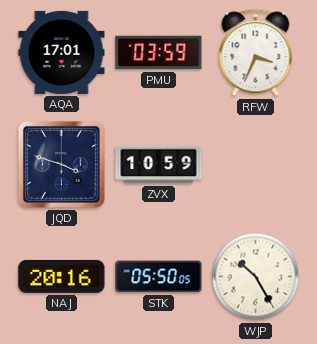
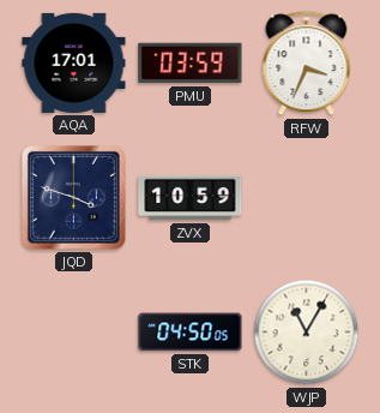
NAJ: 20:16 -> none
STK: 05:50 -> 04:50
WJP: 10:25 -> 11:05
